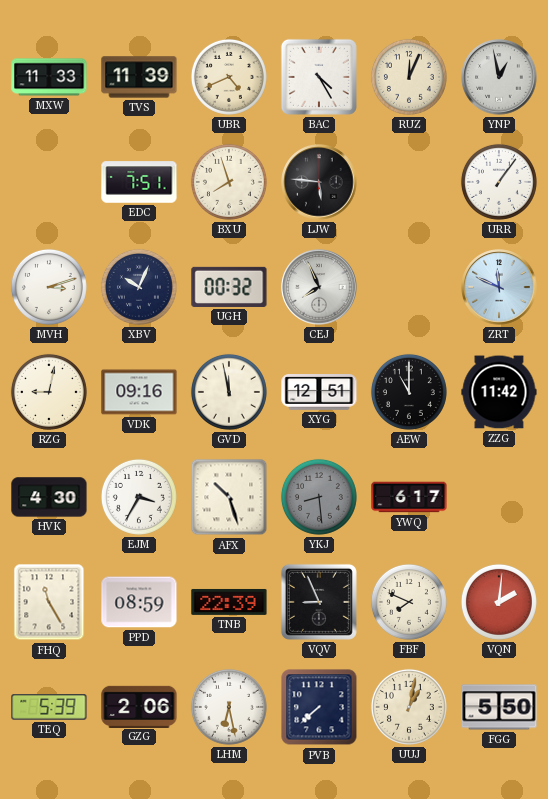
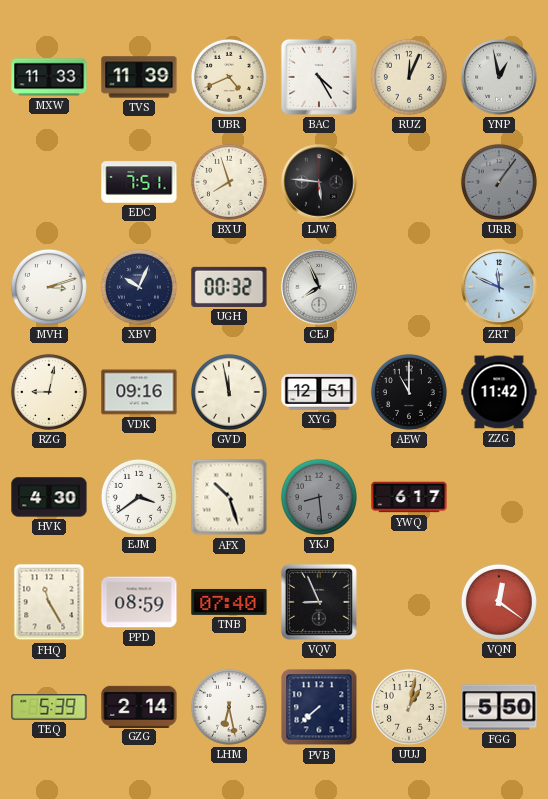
URR dial: white -> grey
EJM: 3:35 -> 3:39
TNB: 22:39 -> 07:40
FBF: 7:49 -> none
VQN: 2:01 -> 12:21
GZG: 2:06 -> 2:14
